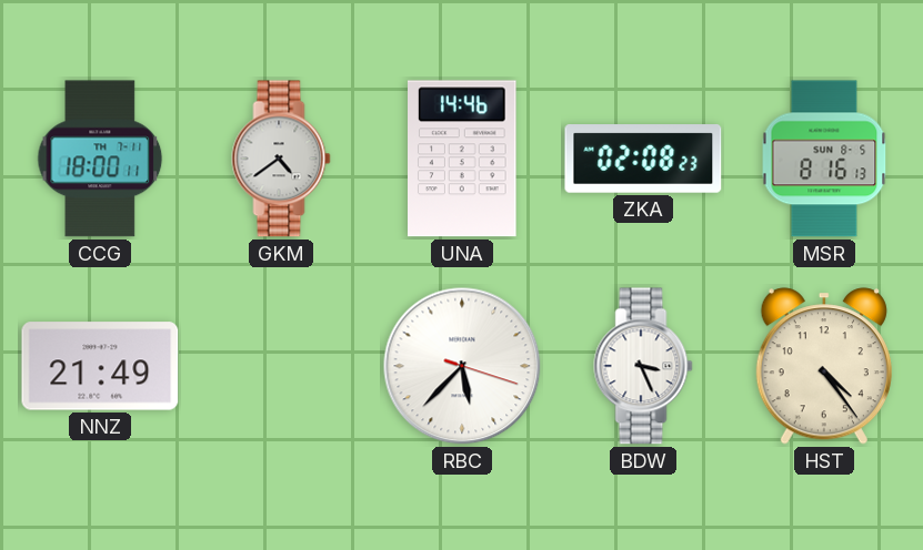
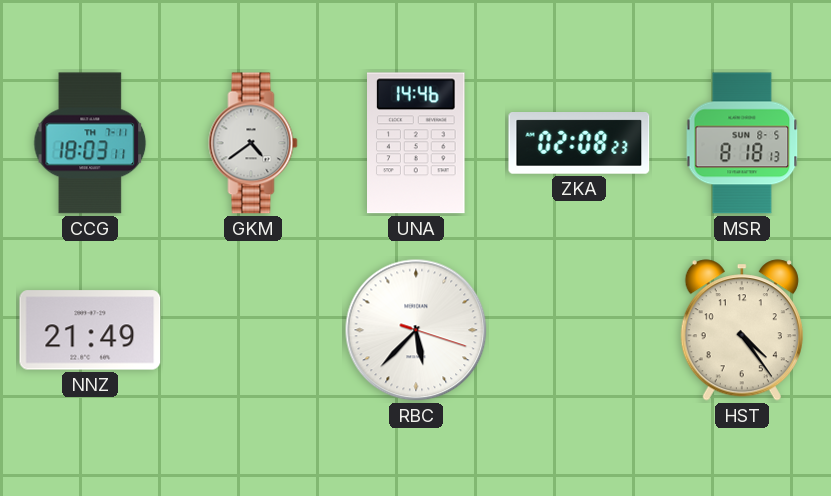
CCG: 18:00 -> 18:03
MSR: 8:16 -> 8:18
BDW: 3:26 -> none
